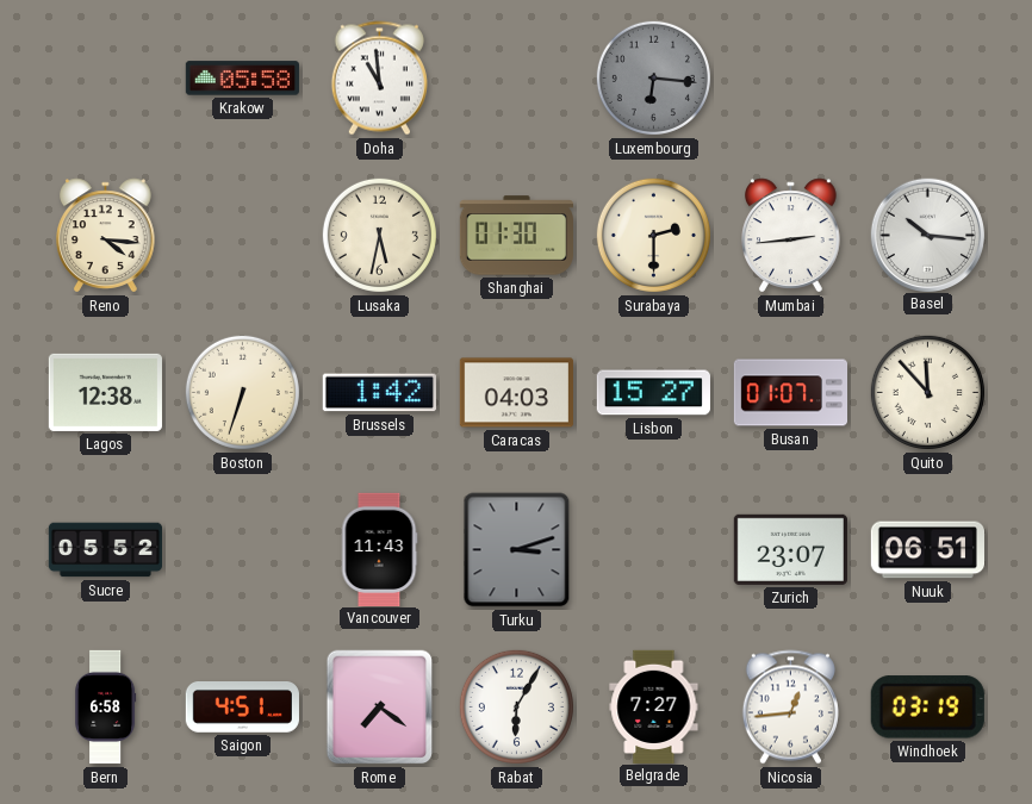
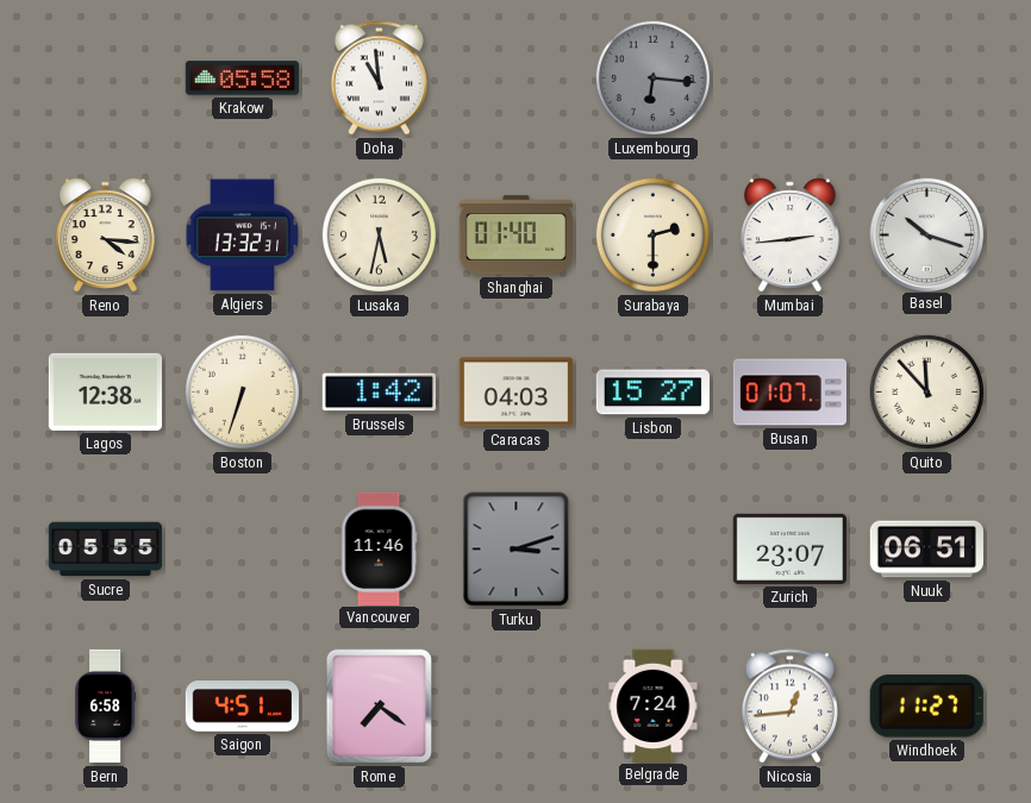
Algiers: none -> 13:32
Shanghai: 01:30 -> 01:40
Basel: 10:16 -> 10:18
Sucre: 05:52 -> 05:55
Vancouver: 11:43 -> 11:46
Rabat: 6:05 -> none
Belgrade: 7:27 -> 7:24
Windhoek: 03:19 -> 11:27
